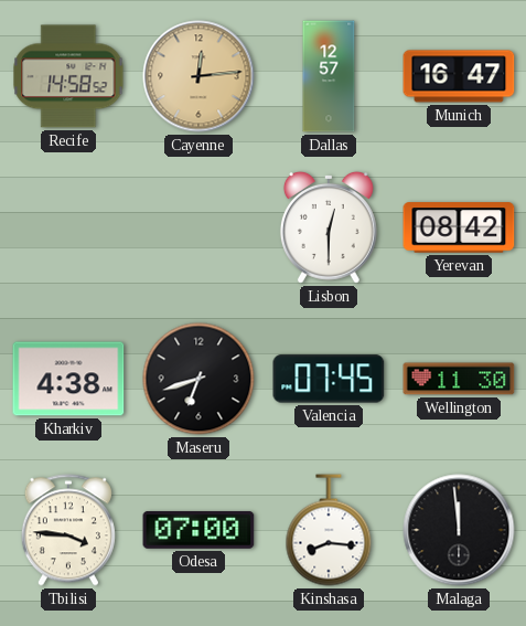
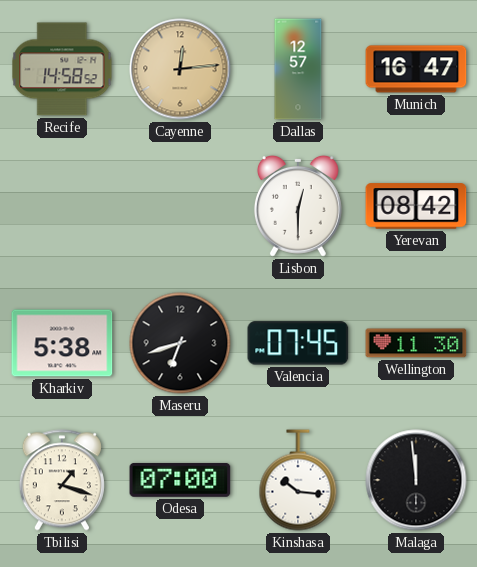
Kharkiv: 4:38 -> 5:38
Tbilisi: 3:46 -> 1:18
Kinshasa: 8:16 -> 10:16
